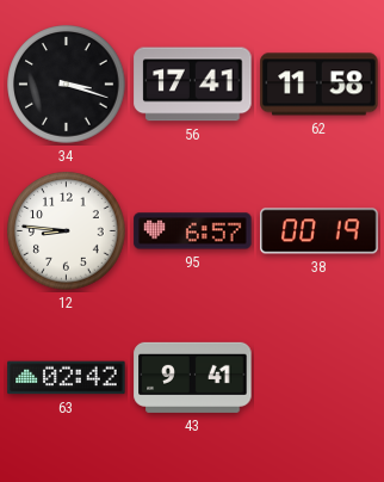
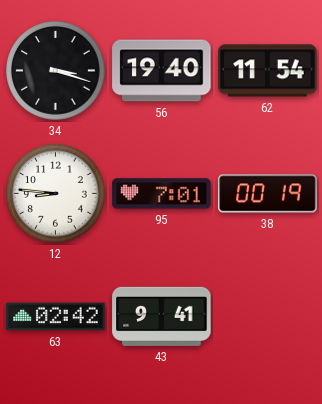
56: 17:41 -> 19:40
62: 11:58 -> 11:54
95: 6:57 -> 7:01
